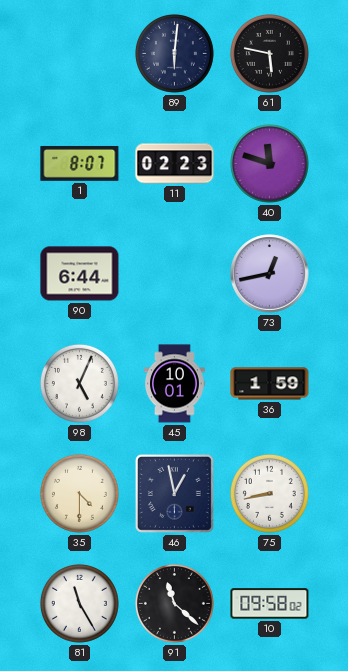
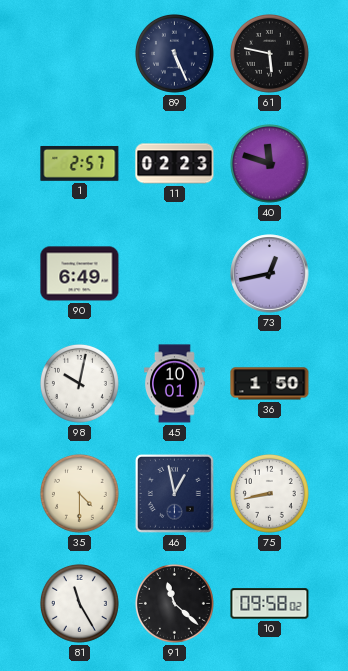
89: 6:01 -> 5:26
1: 8:07 -> 2:57
90: 6:44 -> 6:49
98: 5:04 -> 10:02
36: 1:59 -> 1:50
